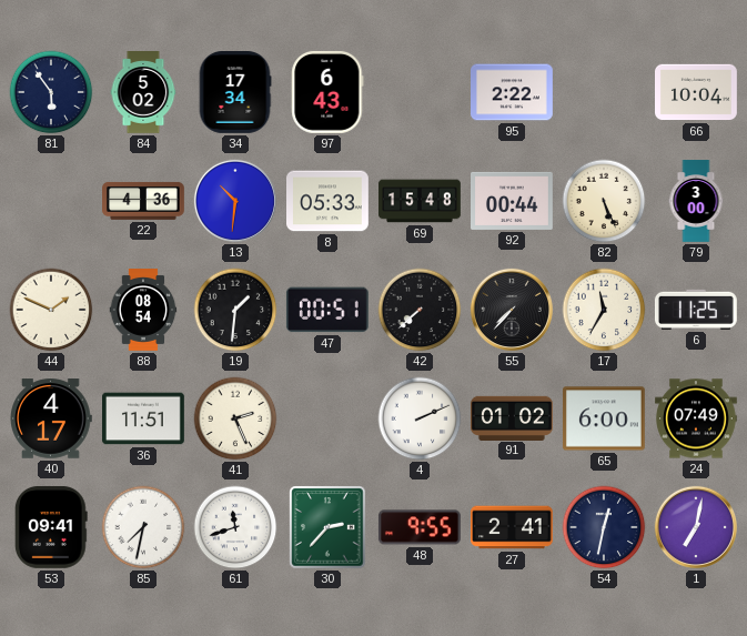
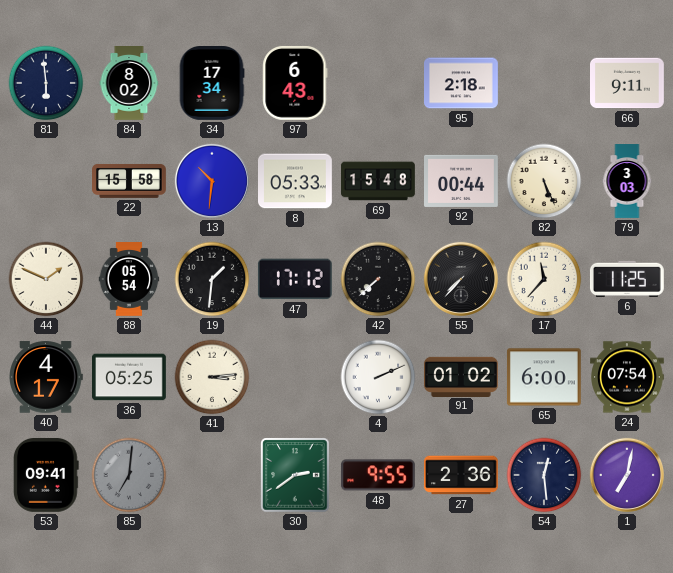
81: 5:54 -> 5:59
84: 5:02 -> 8:02
95: 2:22 -> 2:18
66: 10:04 -> 9:11
22: 4:36 -> 15:58
79: 3:00 -> 3:03
88: 08:54 -> 05:54
47: 00:51 -> 17:12
17: 11:35 -> 11:37
36: 11:51 -> 05:25
41: 2:26 -> 3:14
24: 07:49 -> 07:54
85: 7:32 -> 7:01
85 dial: white -> grey
61: 11:42 -> none
30: 2:37 -> 2:39
27: 2:41 -> 2:36
54: 12:32 -> 12:29
